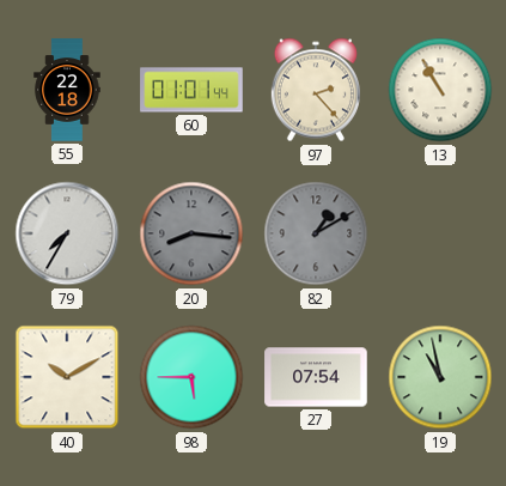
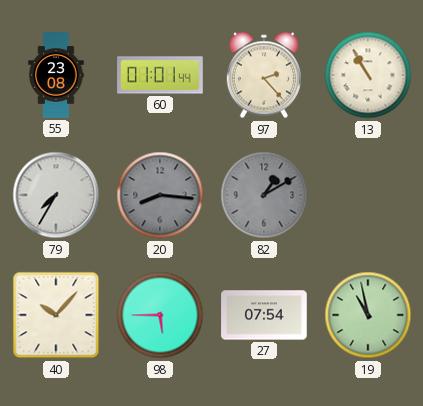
55: 22:18 -> 23:08
40: 10:10 -> 10:07
